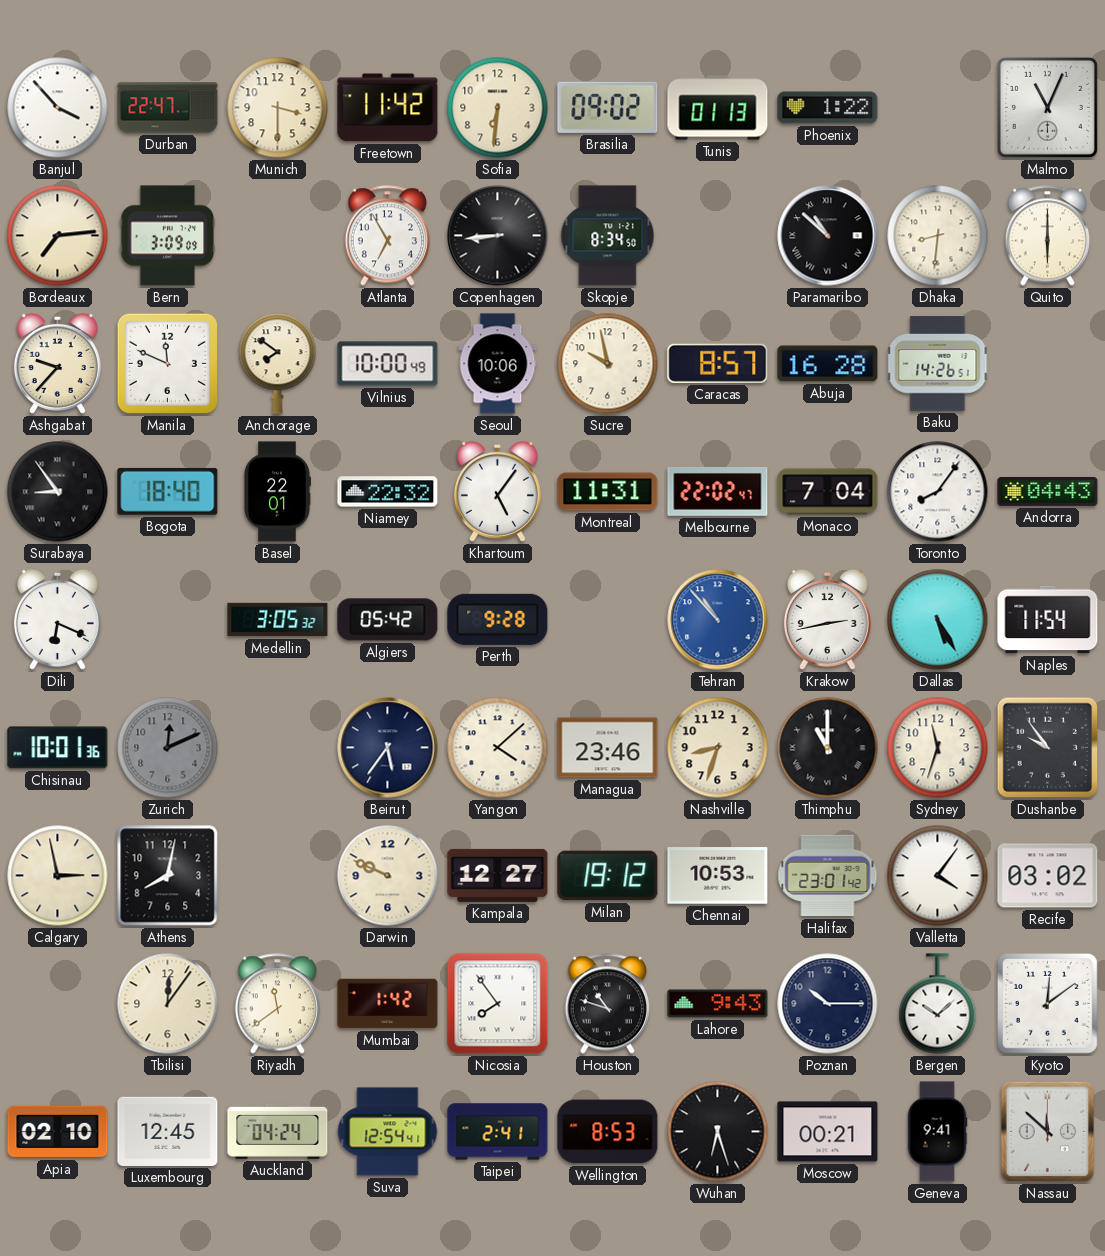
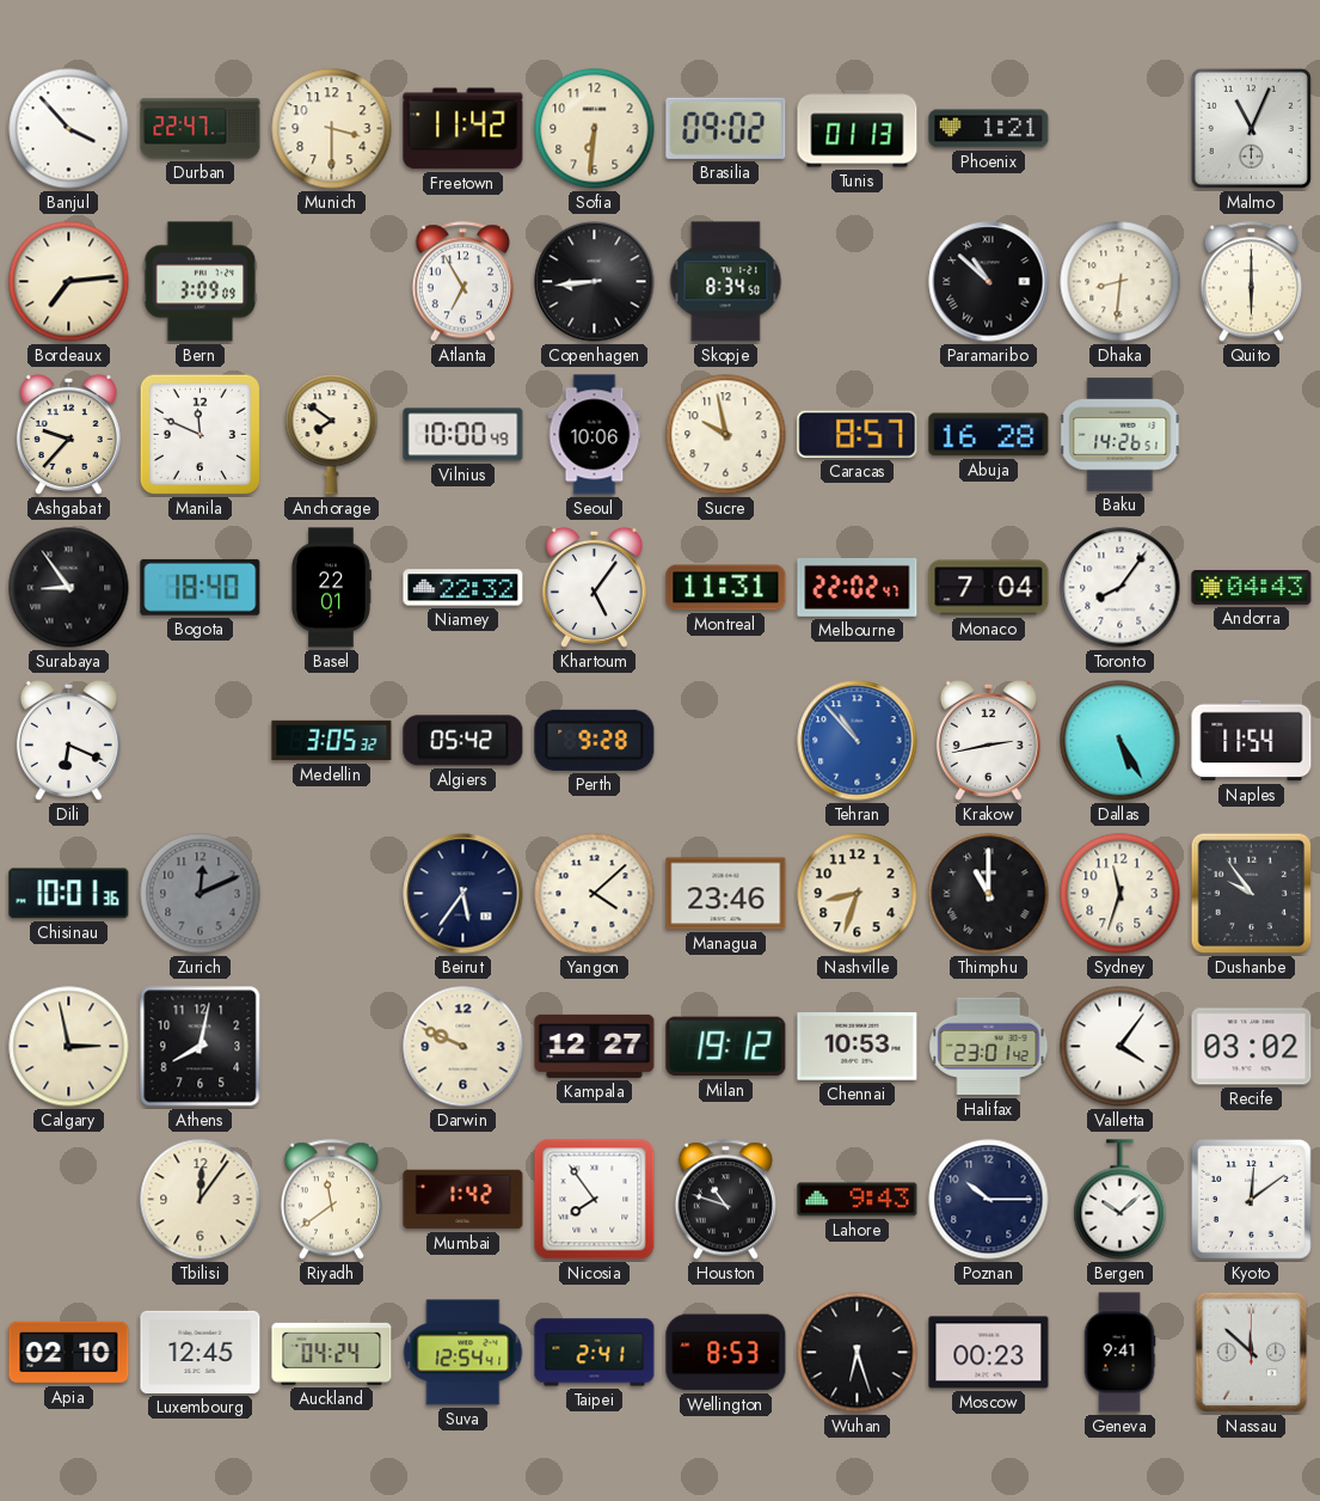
Phoenix: 1:22 -> 1:21
Moscow: 00:21 -> 00:23
